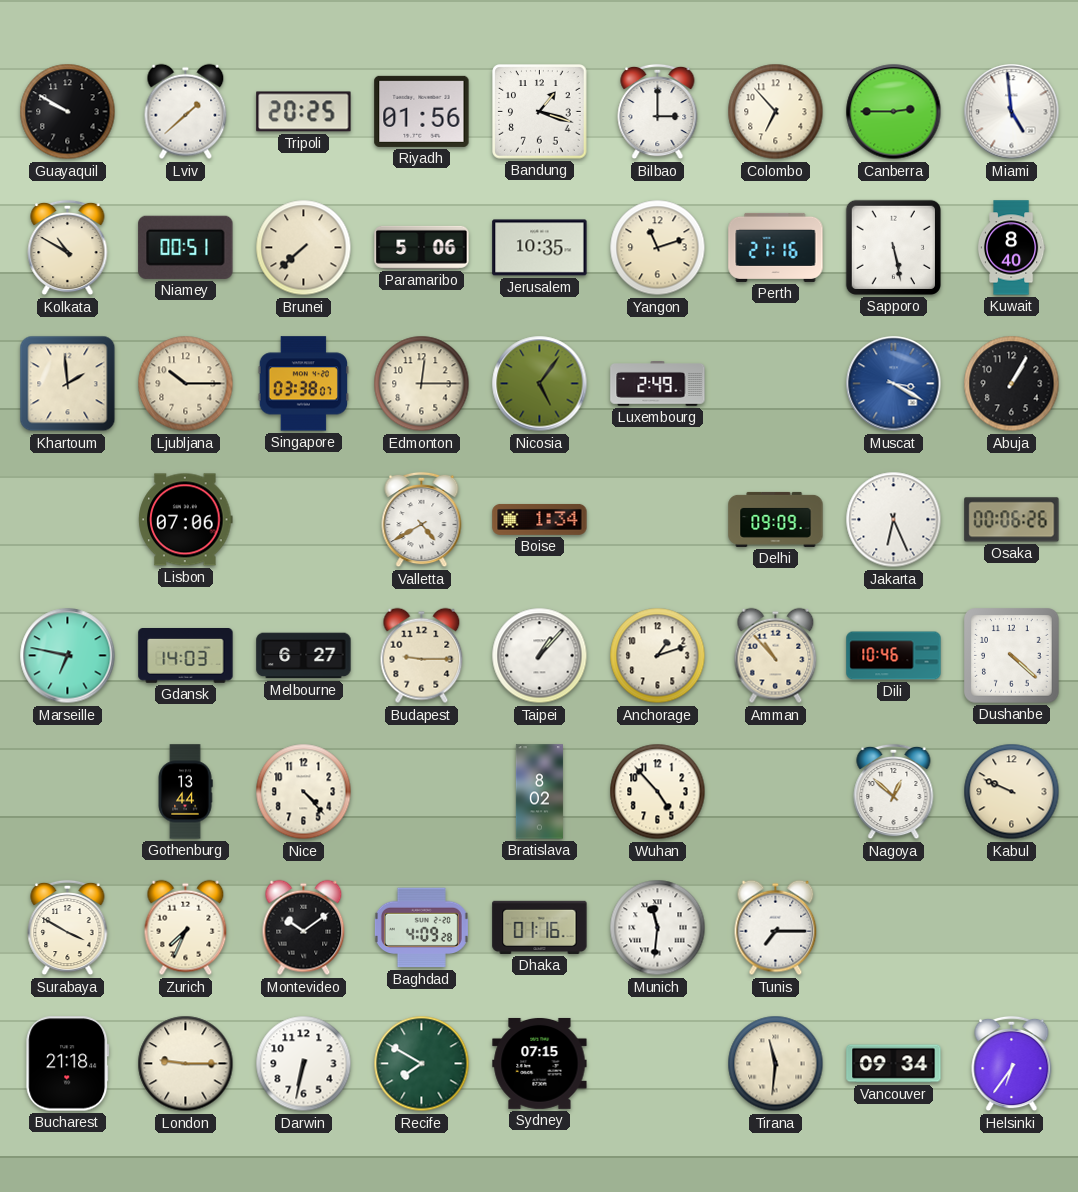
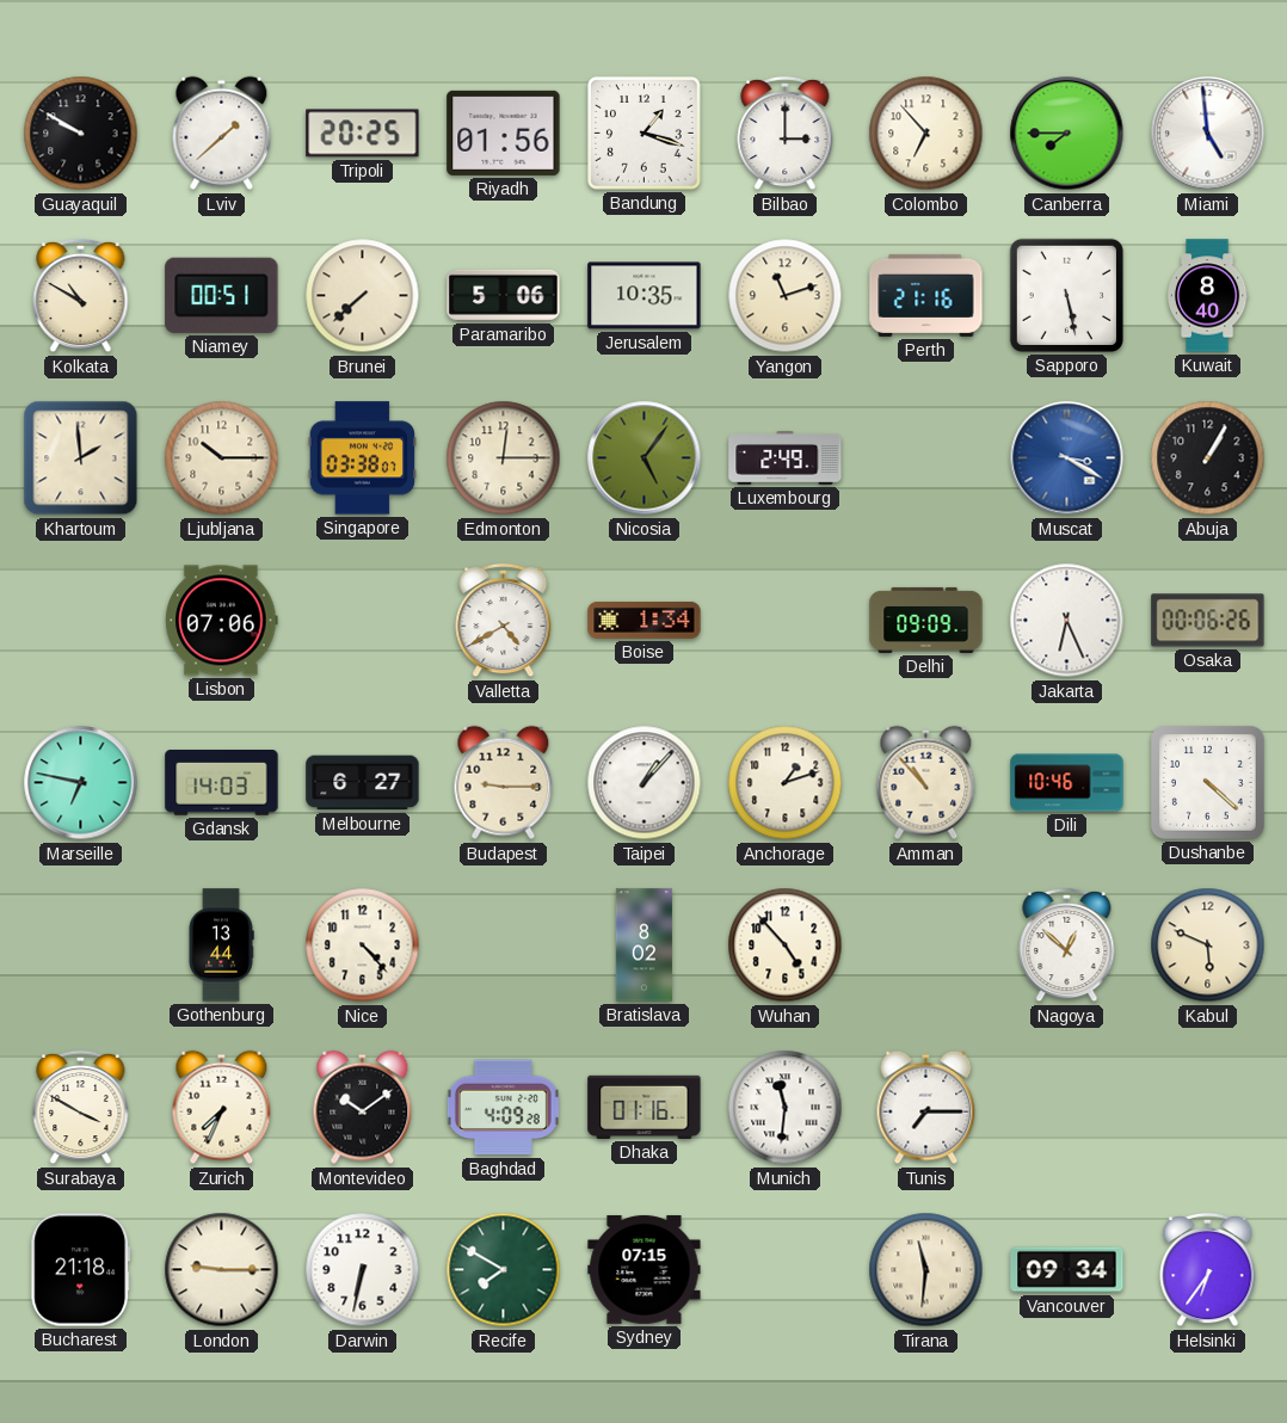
Canberra: 2:45 -> 7:45
Kabul: 9:49 -> 5:49
